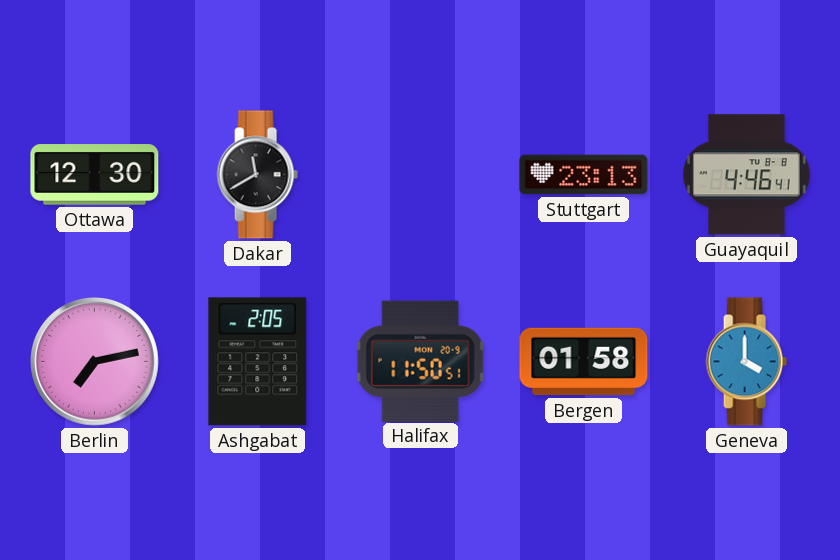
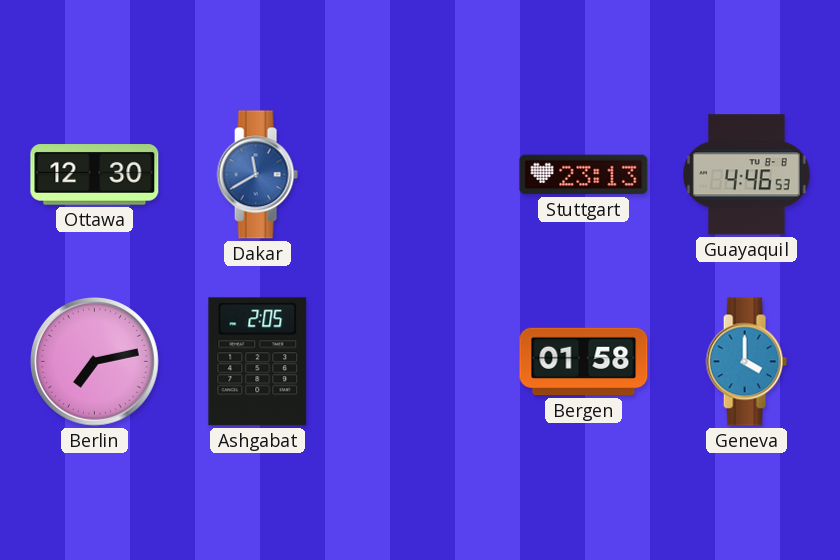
Dakar dial: black -> blue
Guayaquil: 4:46:41 -> 4:46:53
Halifax: 11:50 -> none
